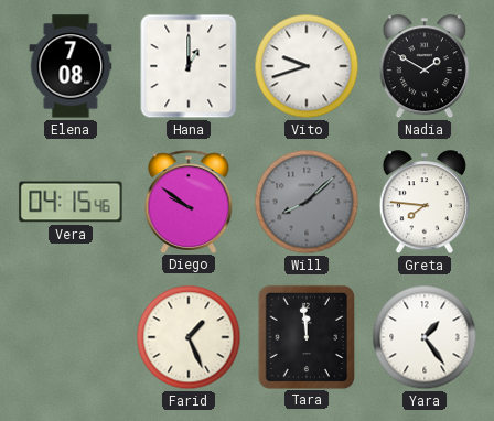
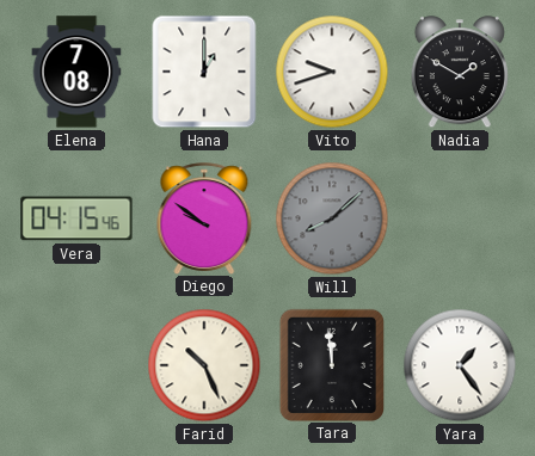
Greta: 7:46 -> none
Farid: 1:26 -> 10:26
